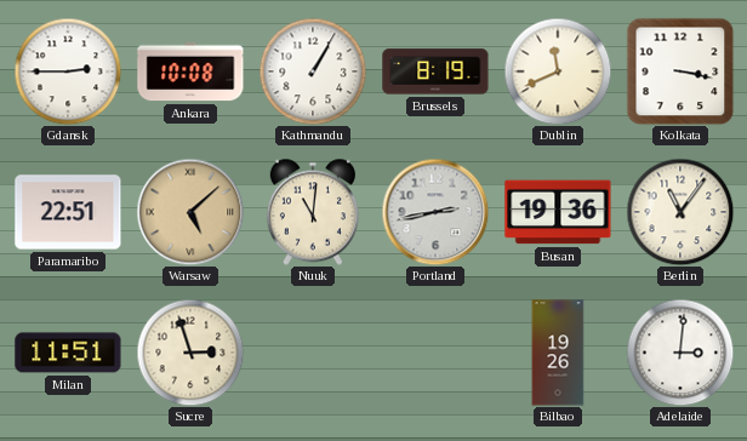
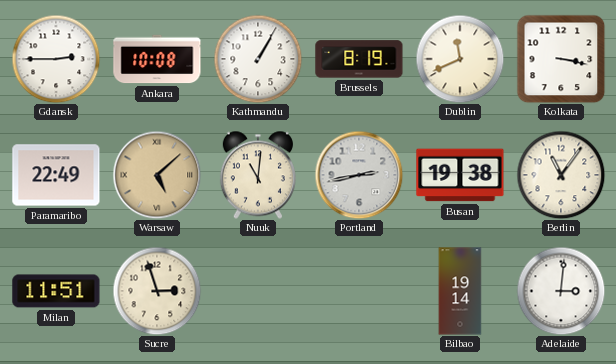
Paramaribo: 22:51 -> 22:49
Busan: 19:36 -> 19:38
Bilbao: 19:26 -> 19:14
